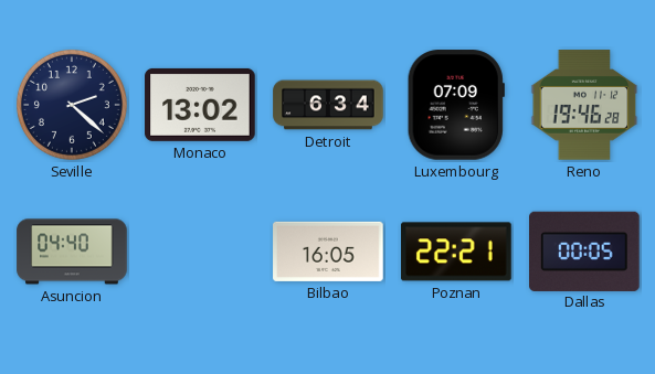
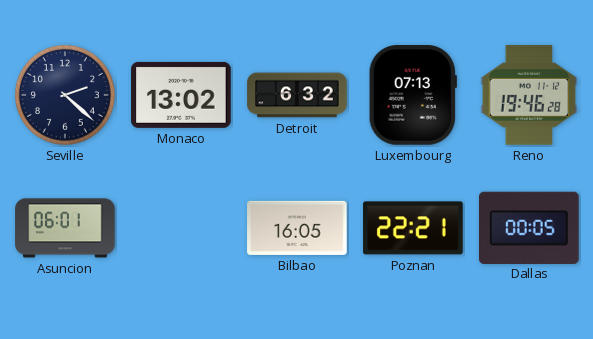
Detroit: 6:34 -> 6:32
Luxembourg: 07:09 -> 07:13
Asuncion: 04:40 -> 06:01
